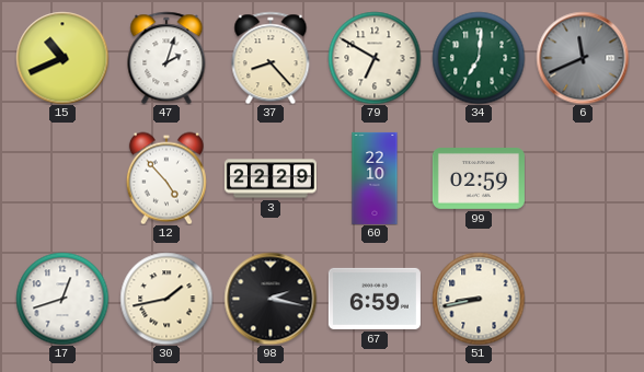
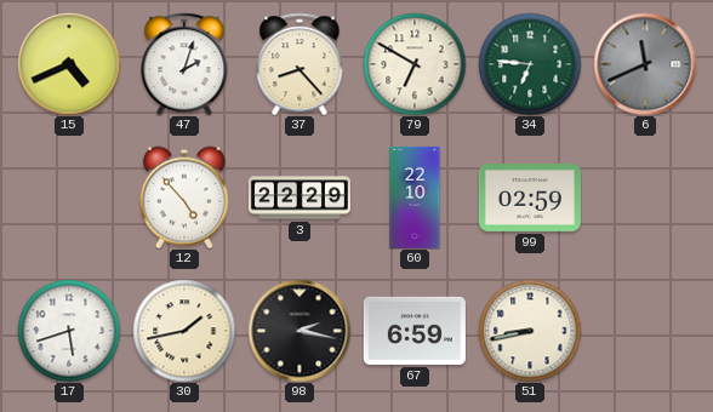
15: 10:41 -> 4:41
34: 7:01 -> 6:46
17: 12:42 -> 5:42
